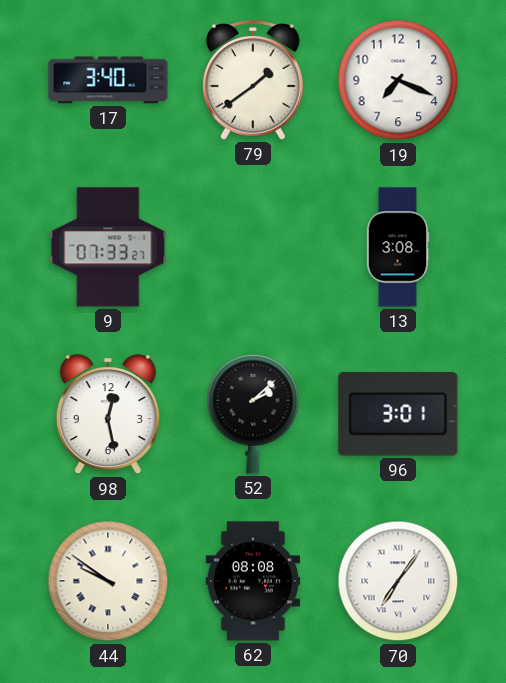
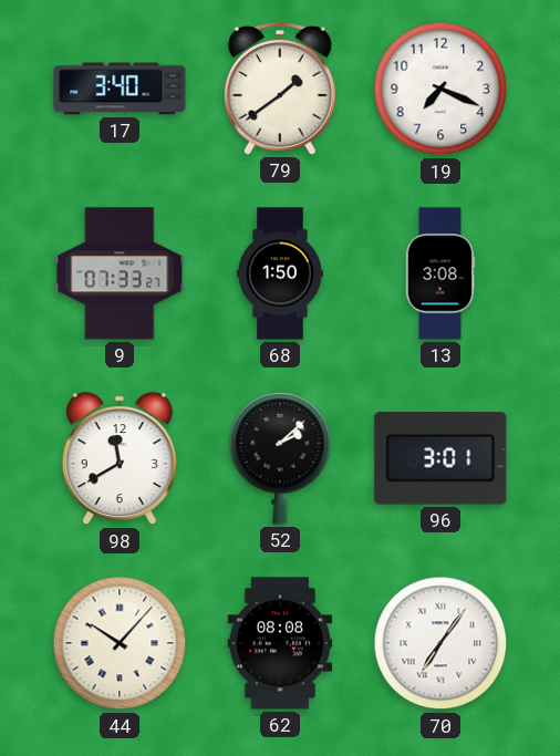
68: none -> 1:50
98: 12:28 -> 11:40
44: 9:51 -> 10:07
